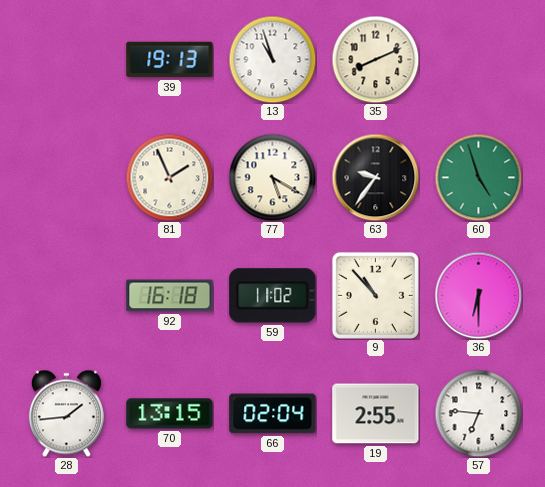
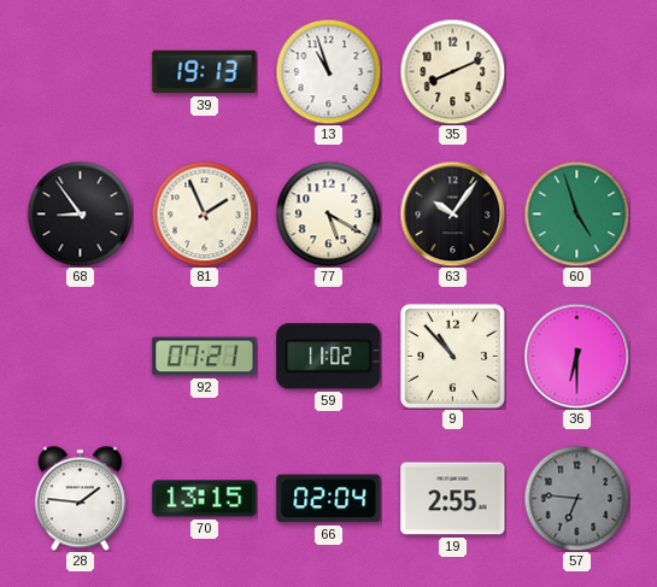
68: none -> 8:54
63: 9:36 -> 10:06
92: 16:18 -> 07:21
28: 1:44 -> 1:46
57 dial: white -> grey
